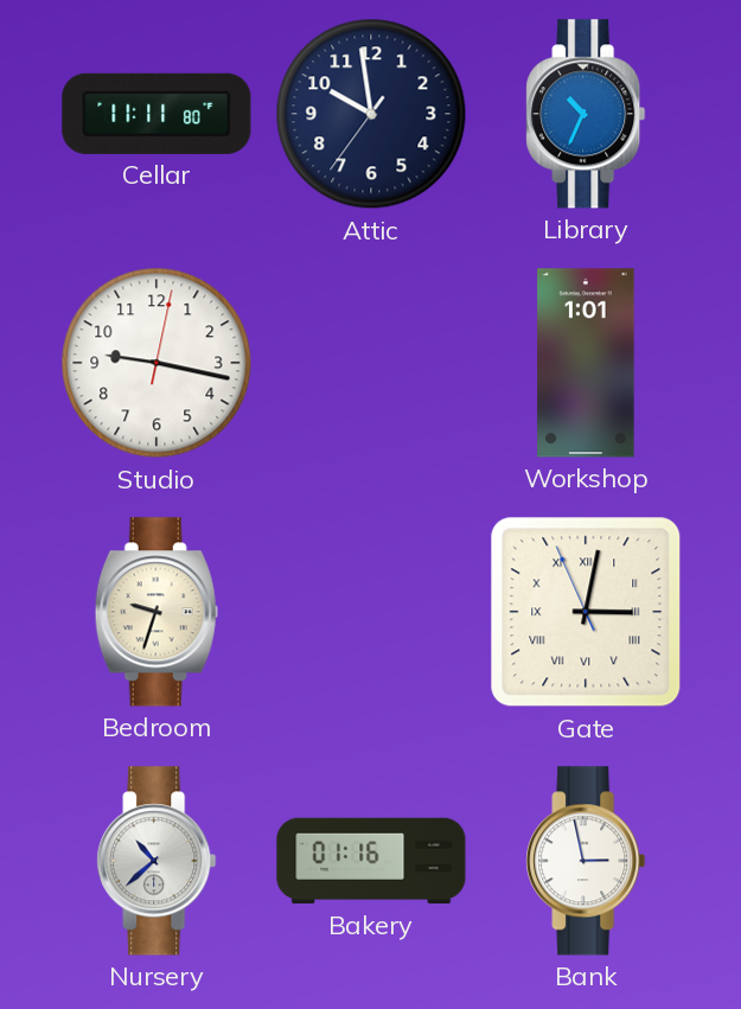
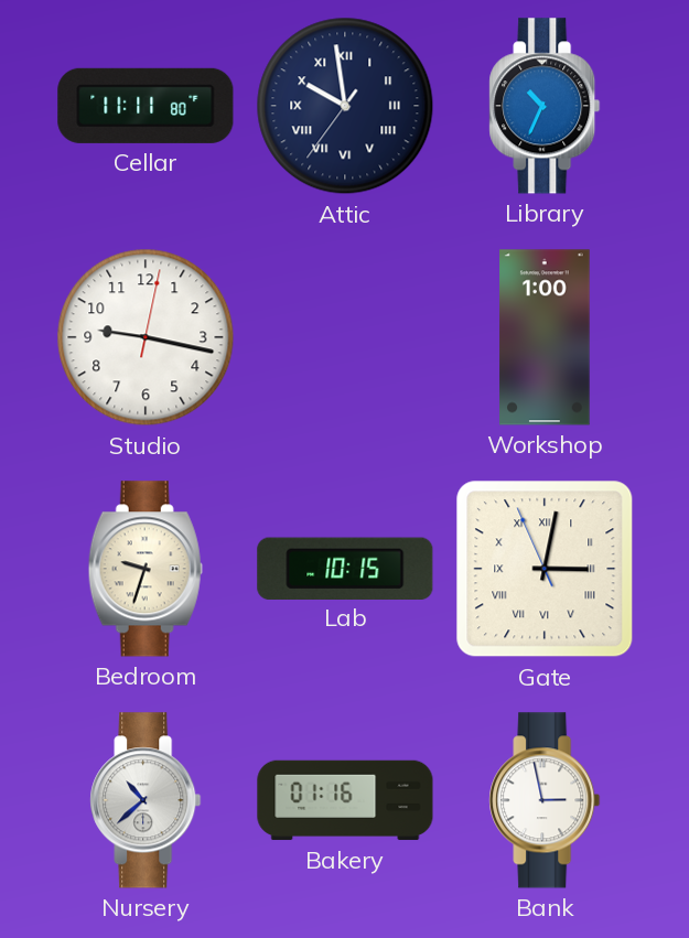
Attic numerals: Arabic -> Roman
Workshop: 1:01 -> 1:00
Lab: none -> 10:15
